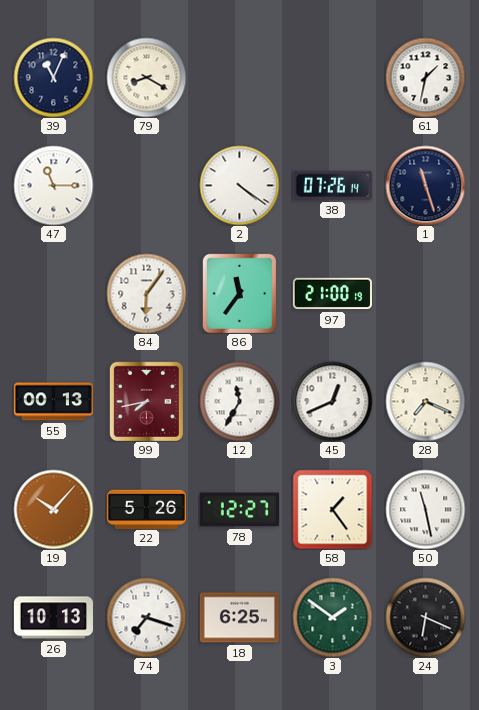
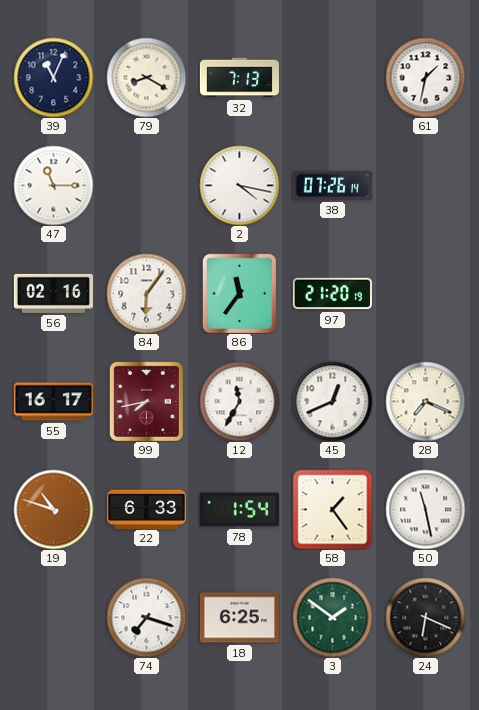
32: none -> 7:13
2: 4:21 -> 4:17
1: 11:27 -> none
56: none -> 02:16
97: 21:00 -> 21:20
55: 00:13 -> 16:17
19: 10:07 -> 10:48
22: 5:26 -> 6:33
78: 12:27 -> 1:54
26: 10:13 -> none
